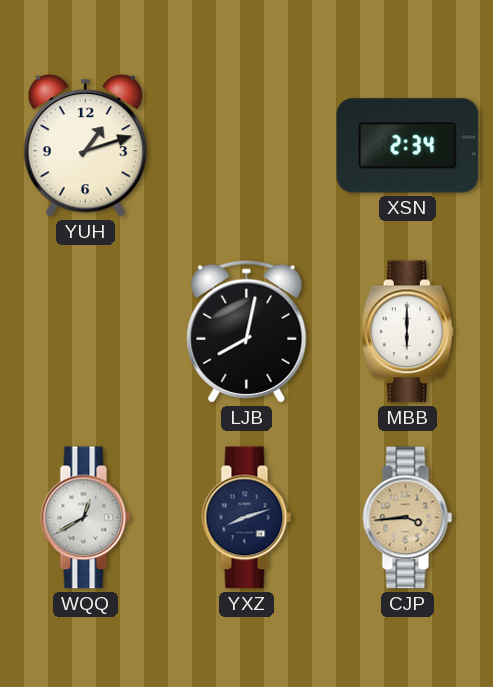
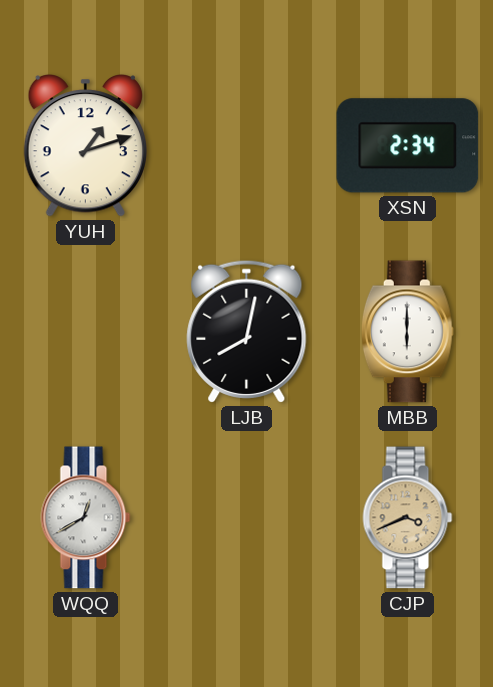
YXZ: 8:12 -> none
CJP: 3:44 -> 3:41
